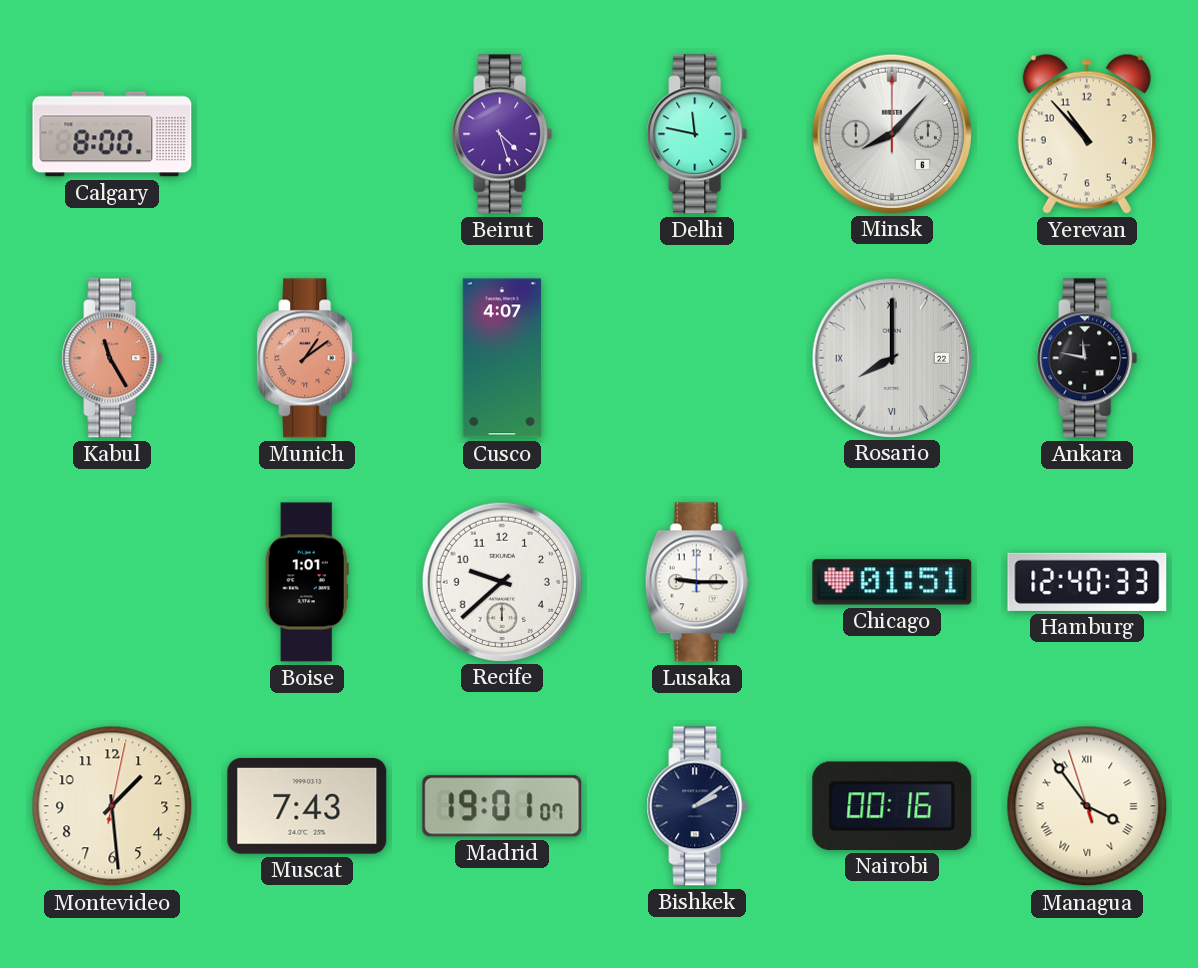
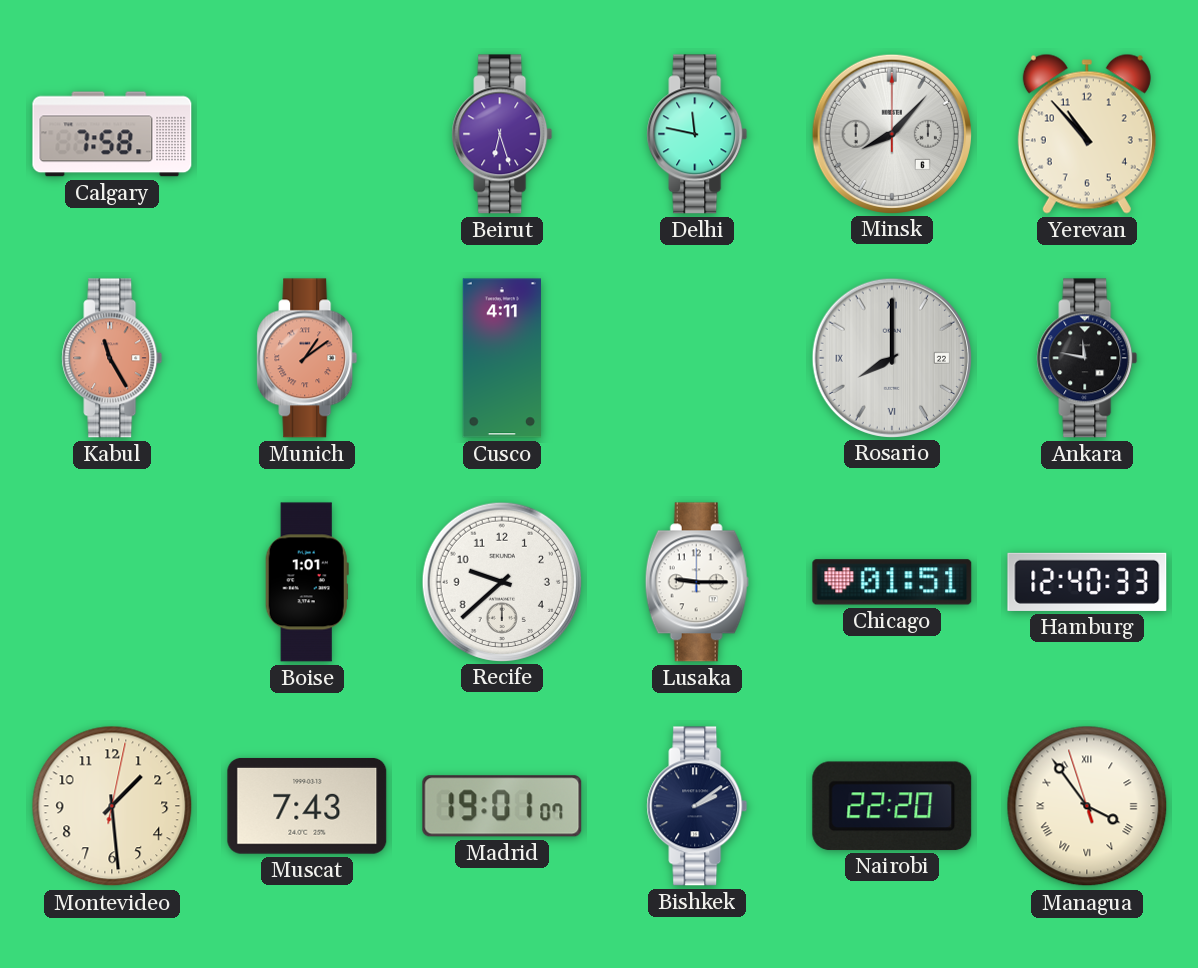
Calgary: 8:00 -> 7:58
Beirut: 4:27 -> 6:27
Cusco: 4:07 -> 4:11
Nairobi: 00:16 -> 22:20
